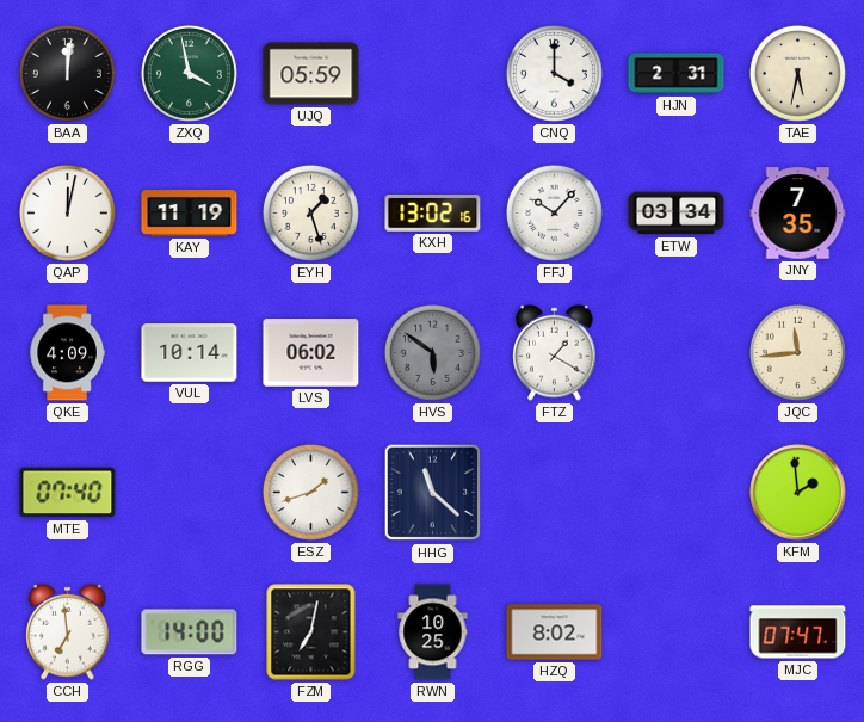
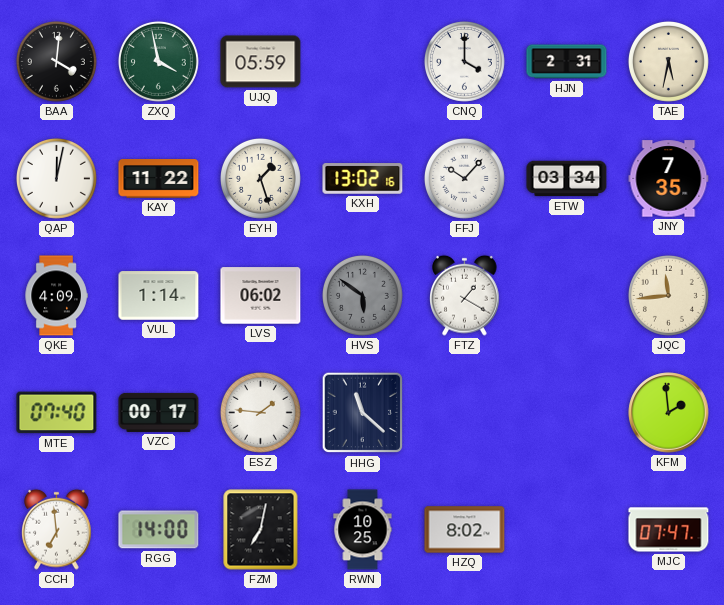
BAA: 12:01 -> 4:01
KAY: 11:19 -> 11:22
VUL: 10:14 -> 1:14
VZC: none -> 00:17
ESZ: 1:42 -> 1:46
